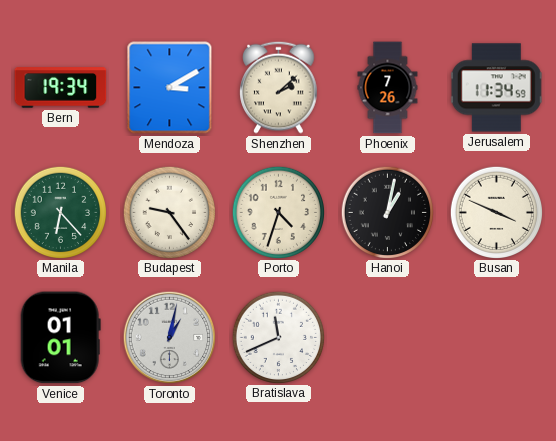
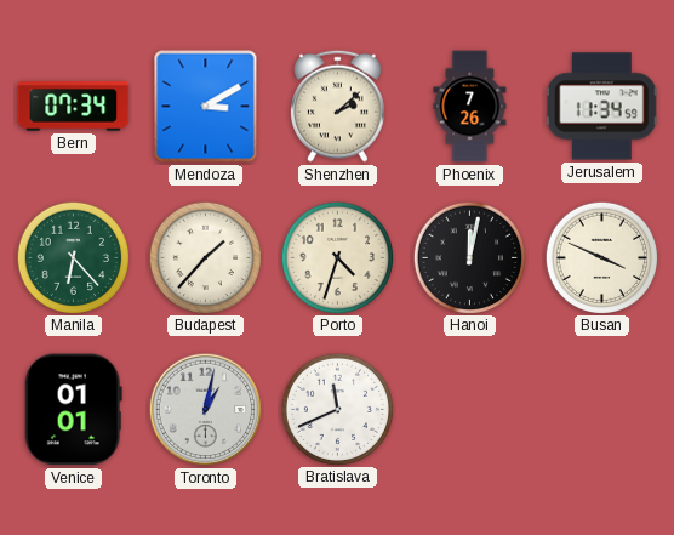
Bern: 19:34 -> 07:34
Budapest: 9:24 -> 1:37
Hanoi: 1:02 -> 12:02
